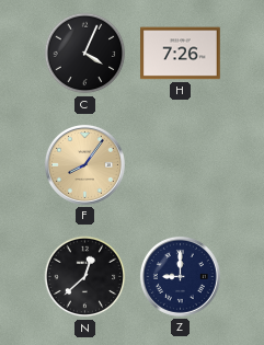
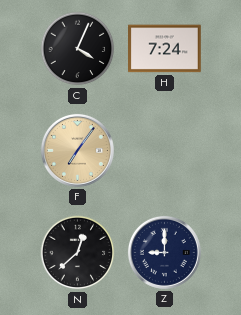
H: 7:26 -> 7:24
F: 8:06 -> 7:06
